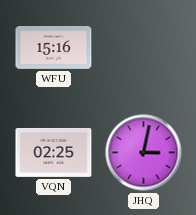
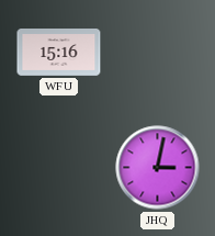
VQN: 02:25 -> none
